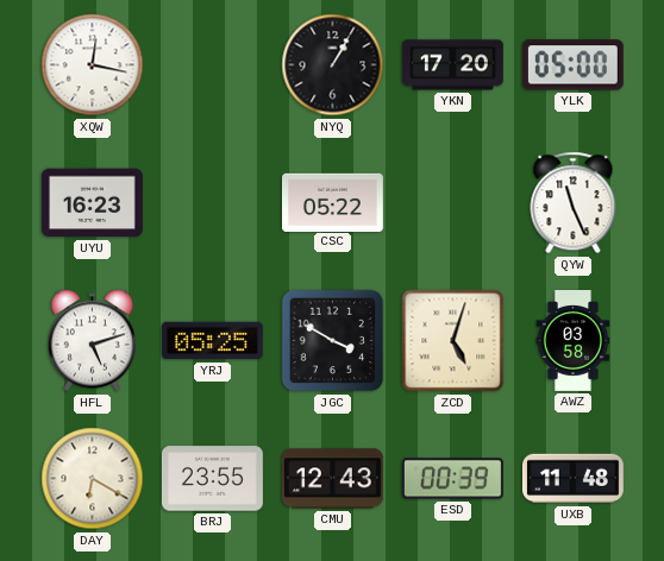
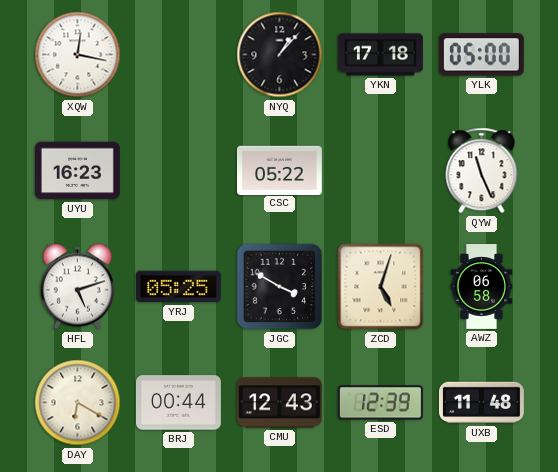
NYQ: 1:05 -> 1:07
YKN: 17:20 -> 17:18
AWZ: 03:58 -> 06:58
BRJ: 23:55 -> 00:44
ESD: 00:39 -> 12:39
